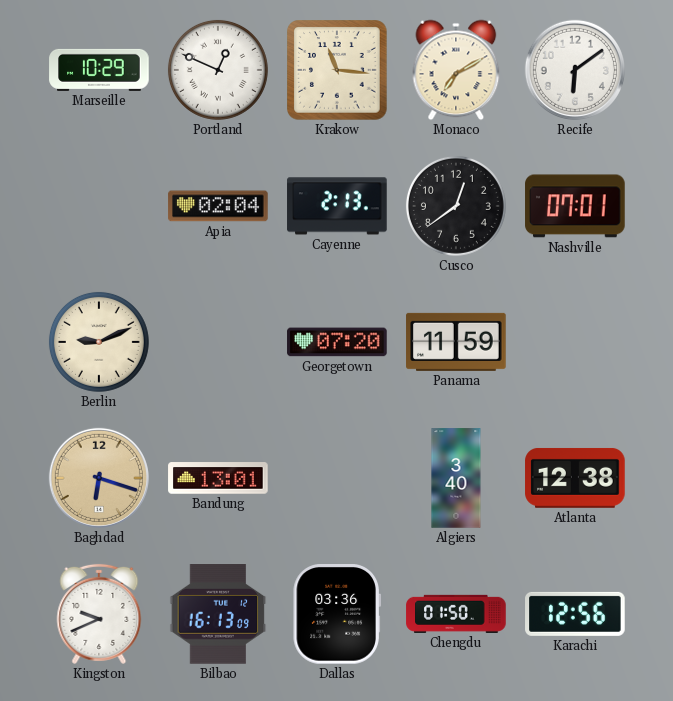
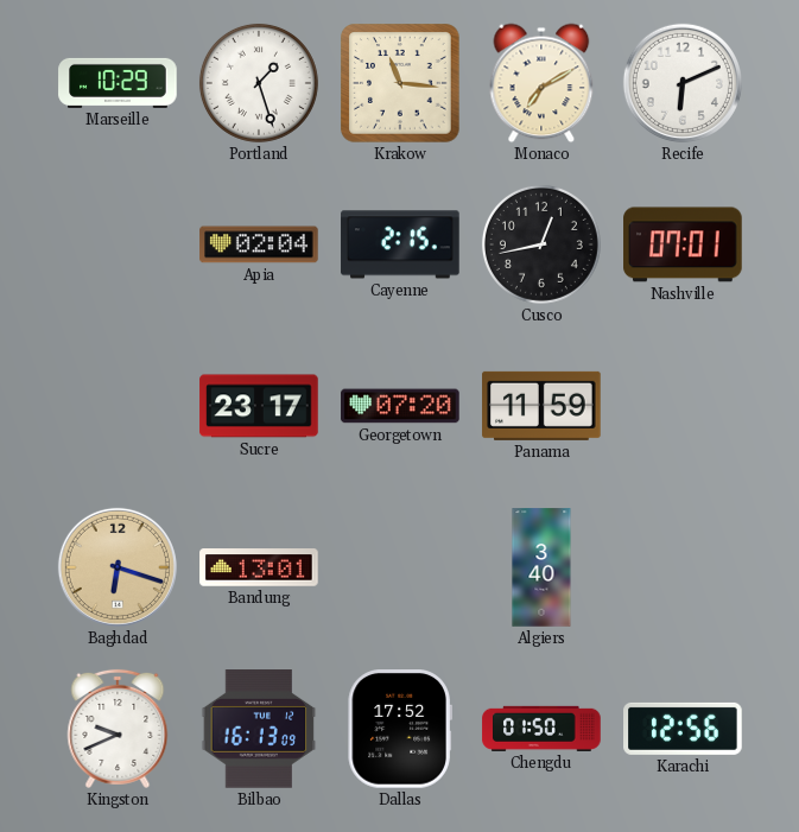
Portland: 12:49 -> 1:27
Recife: 6:09 -> 6:11
Cayenne: 2:13 -> 2:15
Cusco: 12:39 -> 12:43
Berlin: 9:11 -> none
Sucre: none -> 23:17
Atlanta: 12:38 -> none
Dallas: 03:36 -> 17:52
